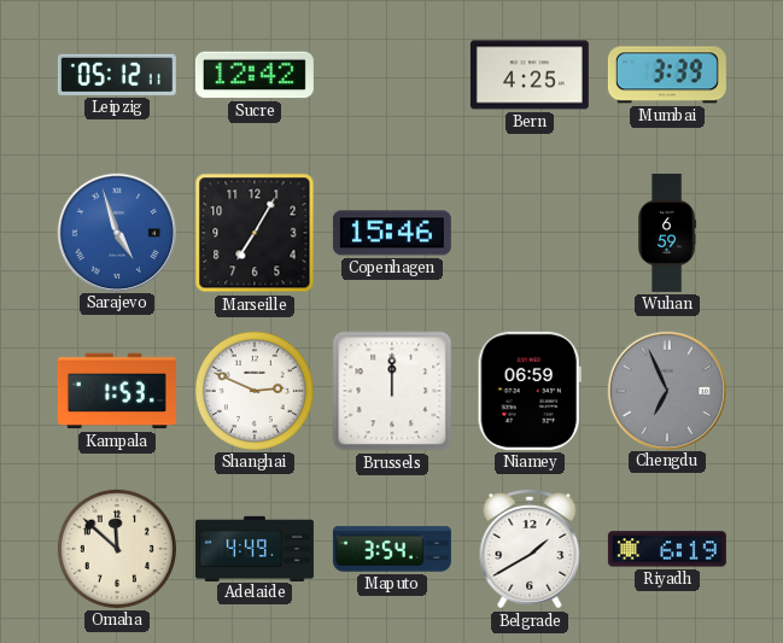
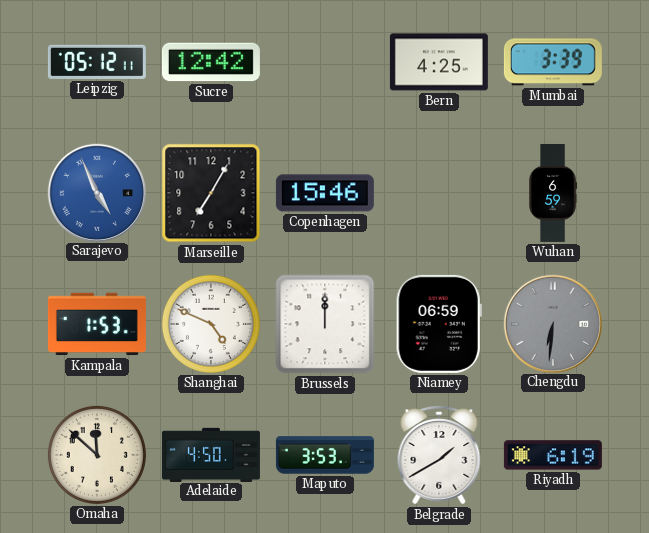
Sarajevo: 4:57 -> 4:56
Shanghai: 2:49 -> 4:49
Chengdu: 6:56 -> 6:31
Adelaide: 4:49 -> 4:50
Maputo: 3:54 -> 3:53
